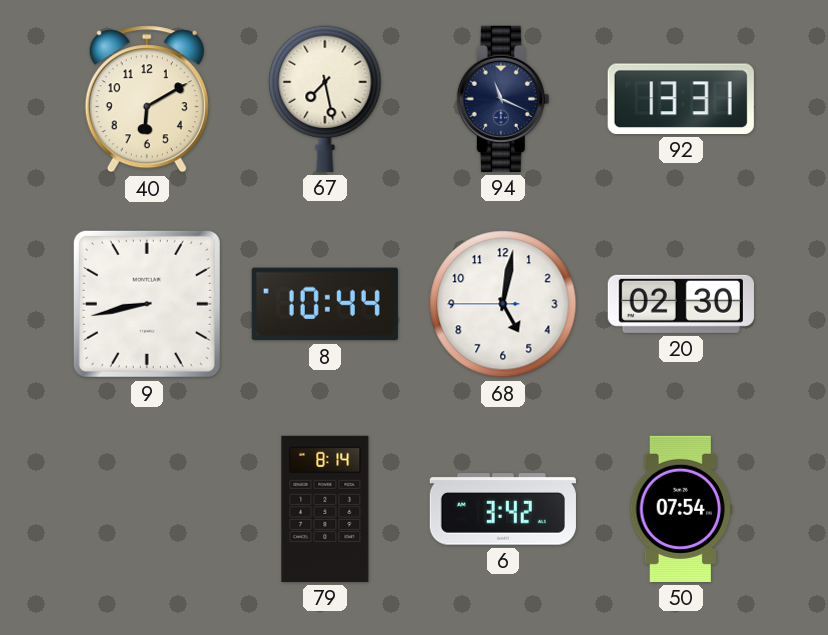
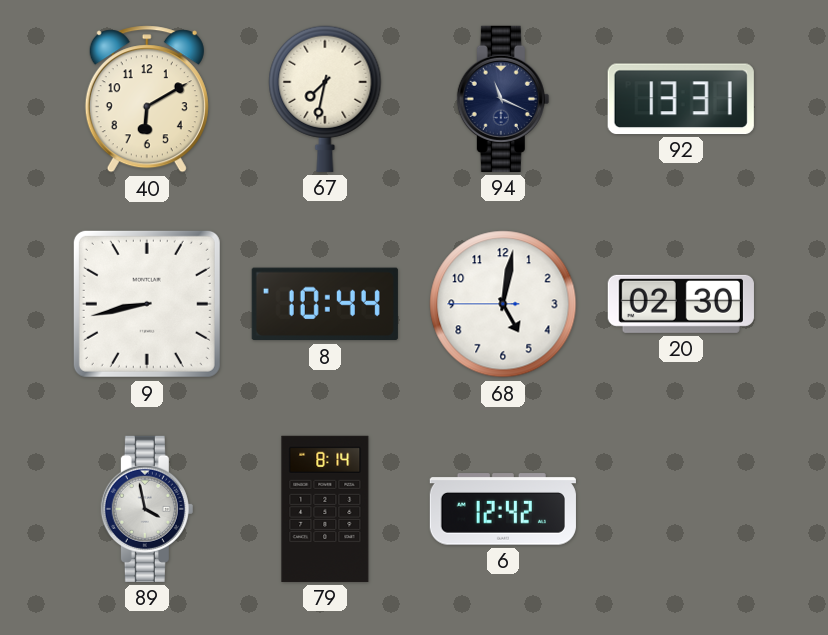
67: 7:28 -> 7:32
89: none -> 3:58
6: 3:42 -> 12:42
50: 07:54 -> none
